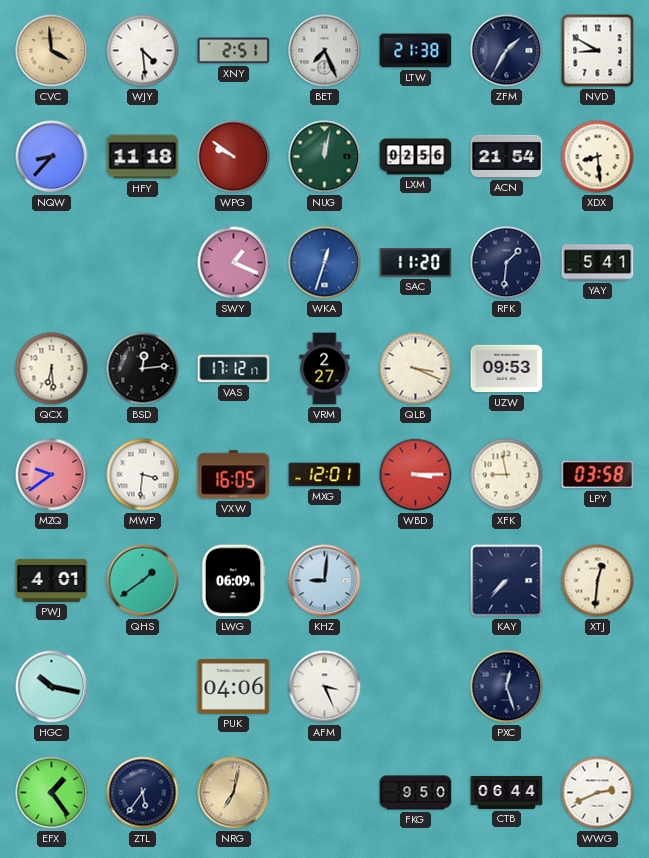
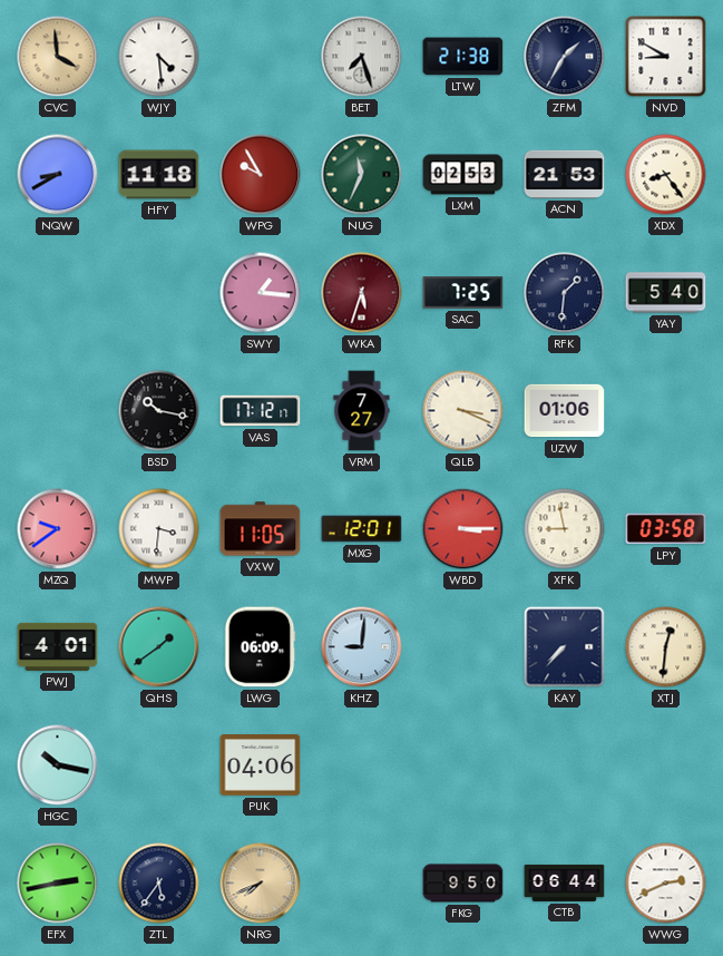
XNY: 2:51 -> none
BET: 7:26 -> 7:27
NQW: 8:37 -> 8:40
WPG: 9:51 -> 9:55
NUG: 12:02 -> 11:34
LXM: 02:56 -> 02:53
ACN: 21:54 -> 21:53
XDX: 8:29 -> 8:24
SWY: 1:19 -> 1:16
WKA: 12:33 -> 5:33
WKA dial: blue -> burgundy
SAC: 11:20 -> 7:25
YAY: 5:41 -> 5:40
QCX: 6:29 -> none
BSD: 12:14 -> 10:17
VRM: 2:27 -> 7:27
UZW: 09:53 -> 01:06
VXW: 16:05 -> 11:05
AFM: 3:26 -> none
PXC: 12:27 -> none
EFX: 1:24 -> 2:43
NRG: 7:02 -> 7:41
